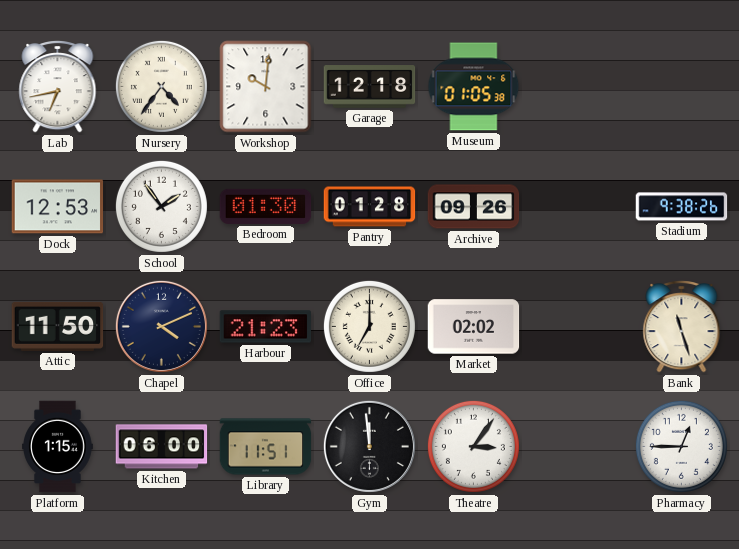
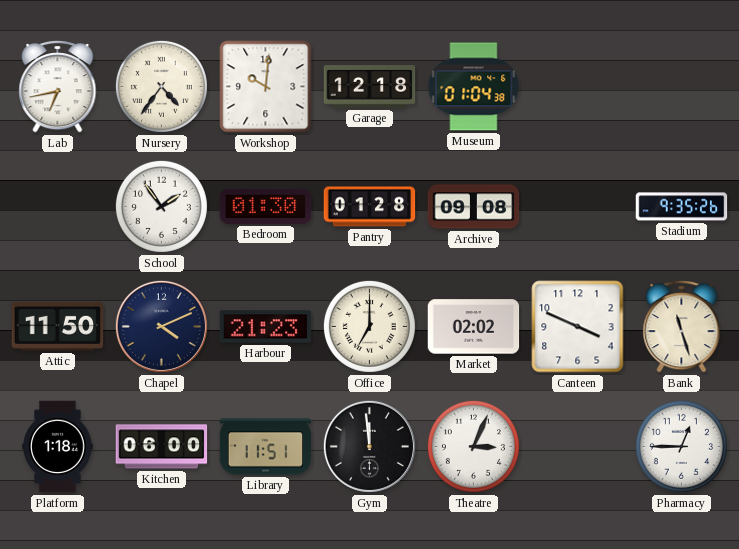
Museum: 01:05 -> 01:04
Dock: 12:53 -> none
Archive: 09:26 -> 09:08
Stadium: 9:38 -> 9:35
Canteen: none -> 3:49
Platform: 1:15 -> 1:18
Theatre: 3:06 -> 3:04
